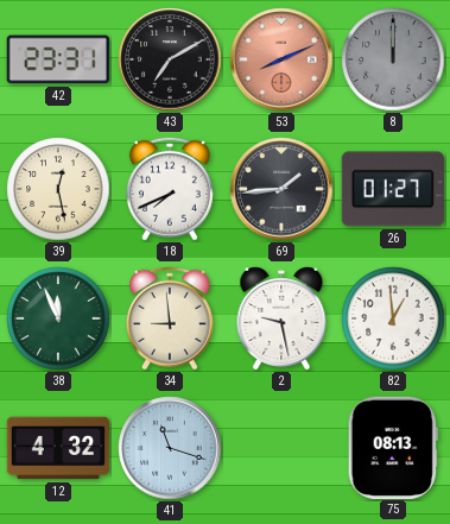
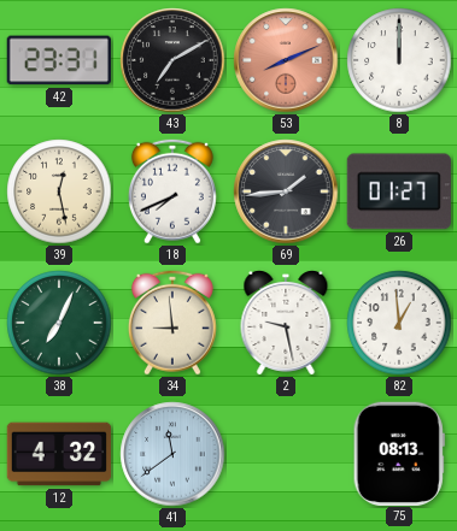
8 dial: grey -> white
38: 11:56 -> 7:04
41: 11:18 -> 11:39
